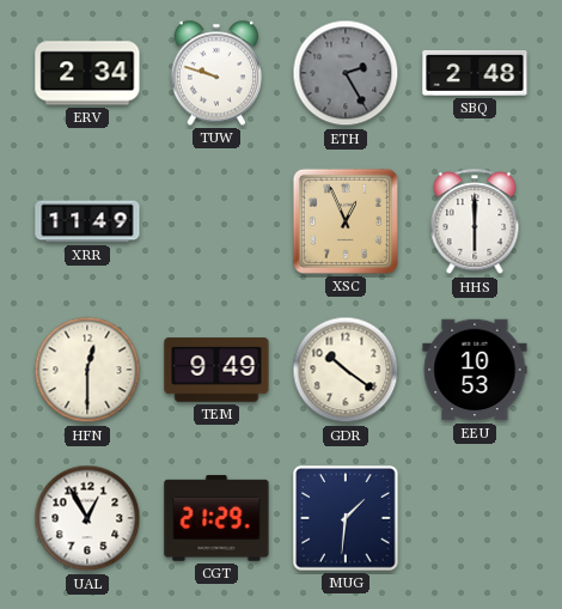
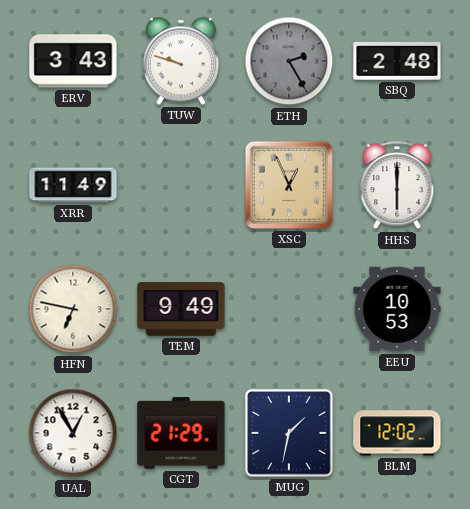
ERV: 2:34 -> 3:43
HFN: 12:30 -> 6:47
GDR: 10:21 -> none
MUG: 1:31 -> 1:32
BLM: none -> 12:02
